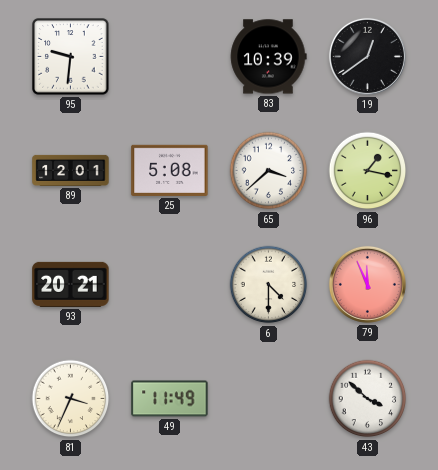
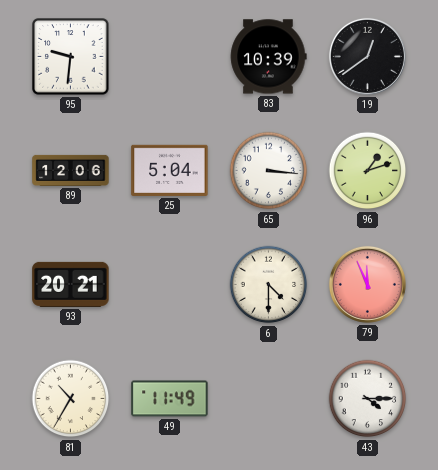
89: 12:01 -> 12:06
25: 5:08 -> 5:04
65: 3:38 -> 3:16
96: 1:17 -> 1:12
81: 3:34 -> 10:35
43: 3:52 -> 4:15
